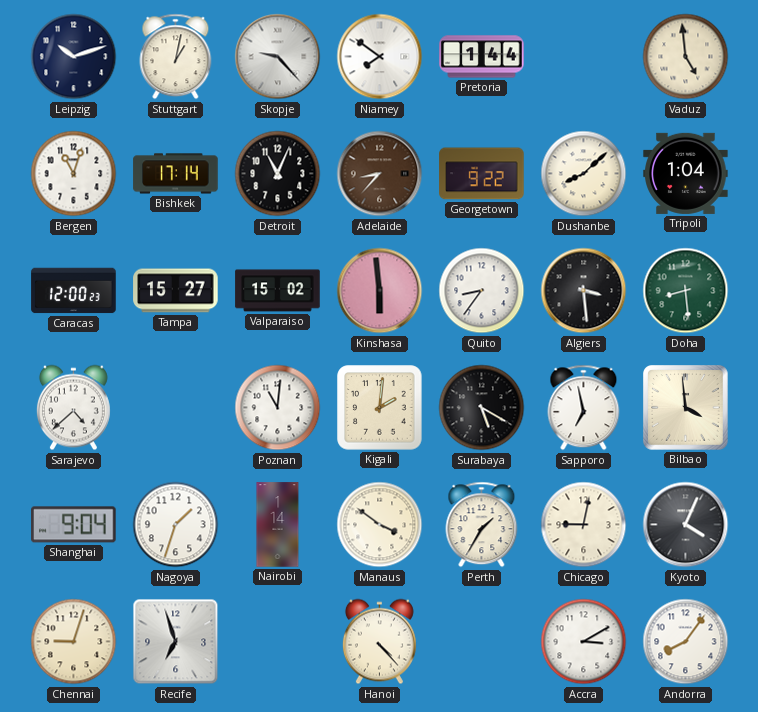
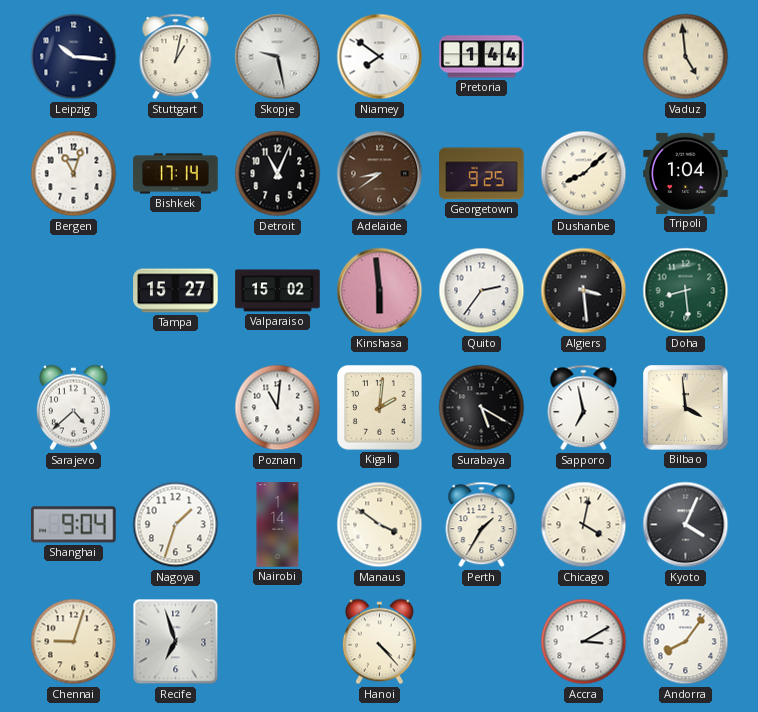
Leipzig: 10:12 -> 10:16
Skopje: 9:23 -> 9:28
Adelaide: 8:37 -> 8:39
Georgetown: 9:22 -> 9:25
Caracas: 12:00 -> none
Quito: 8:36 -> 2:36
Chicago: 9:02 -> 4:02
